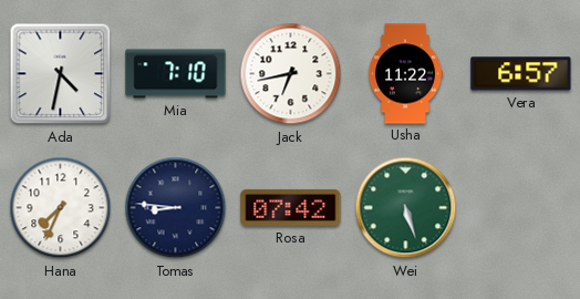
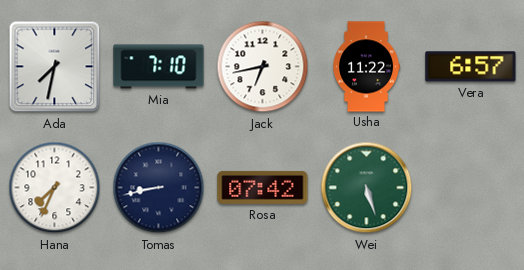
Ada: 4:32 -> 7:32
Tomas: 8:46 -> 8:43
